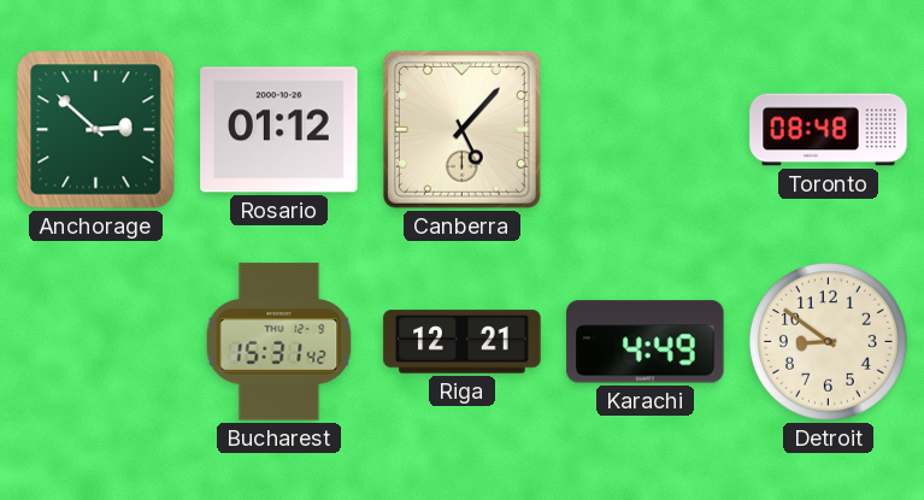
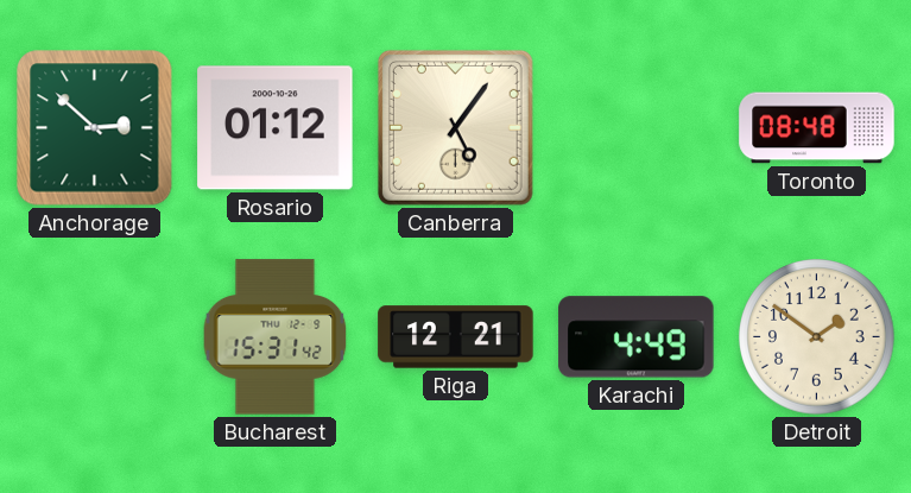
Canberra: 5:07 -> 5:06
Detroit: 8:51 -> 1:51
